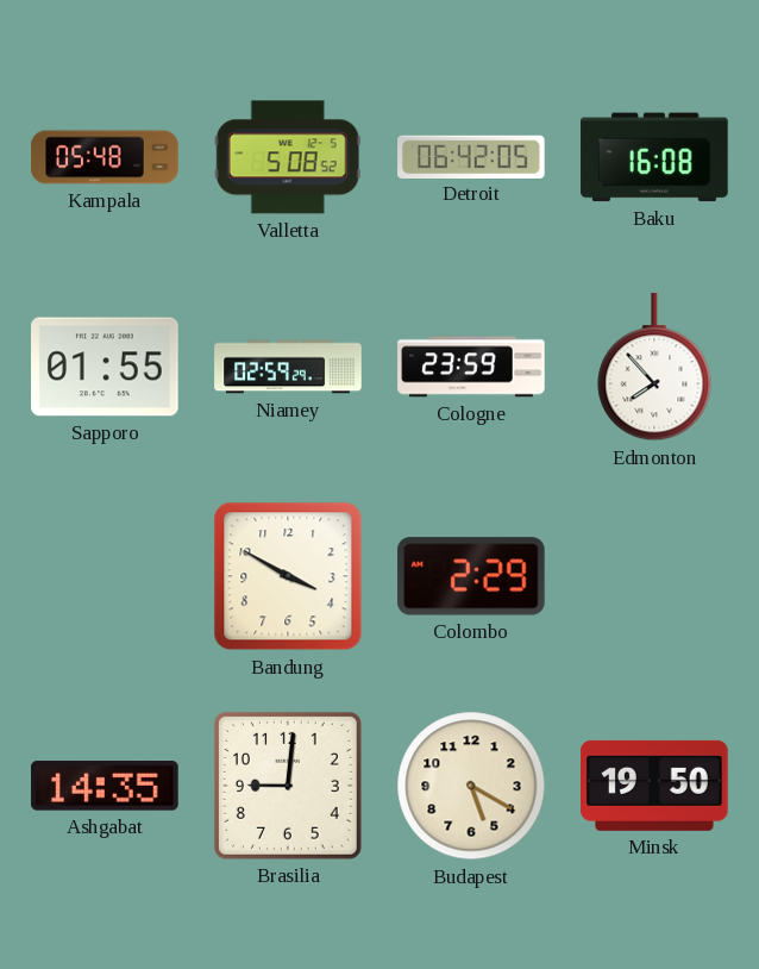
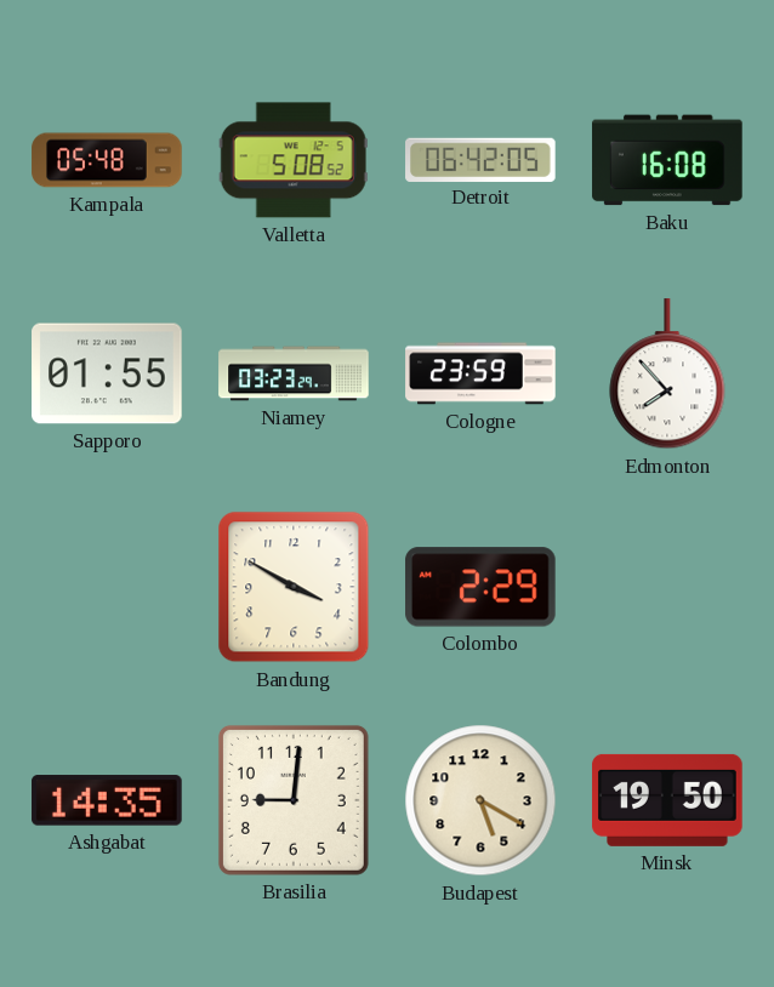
Niamey: 02:59 -> 03:23
